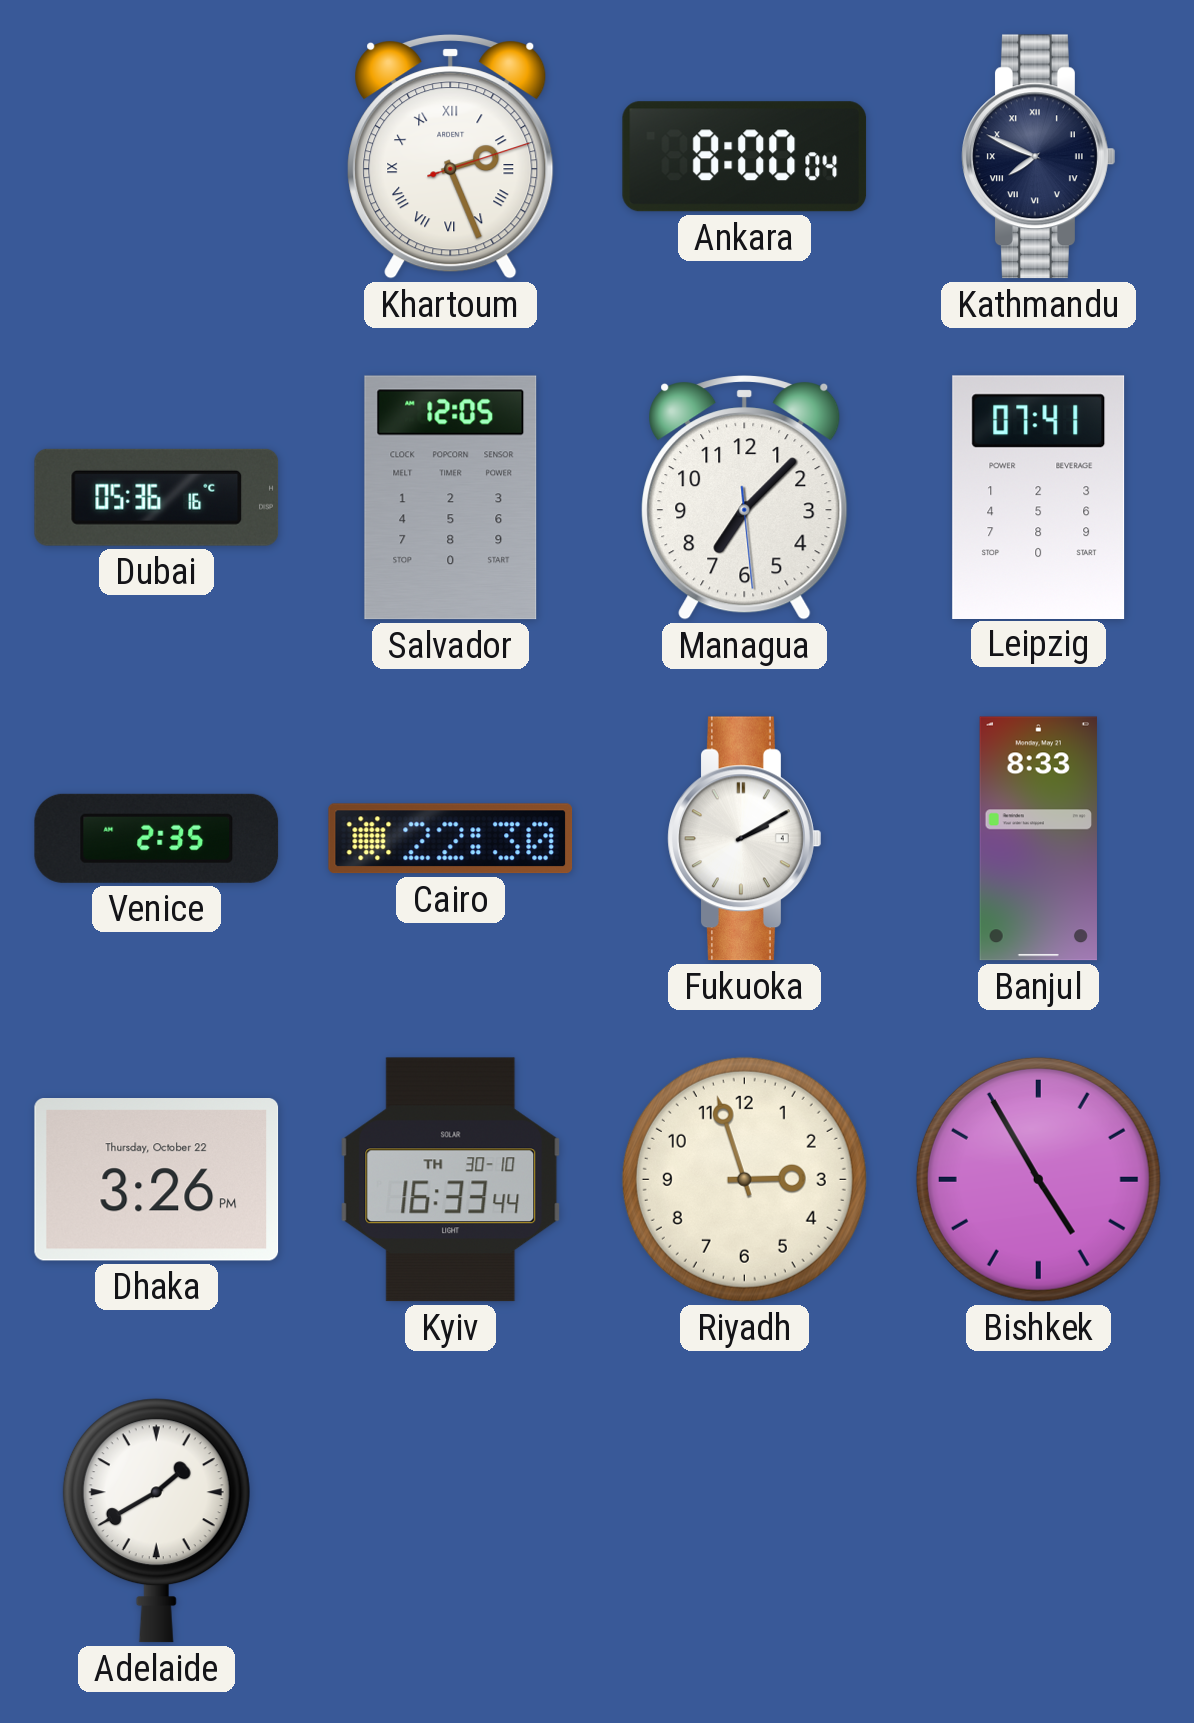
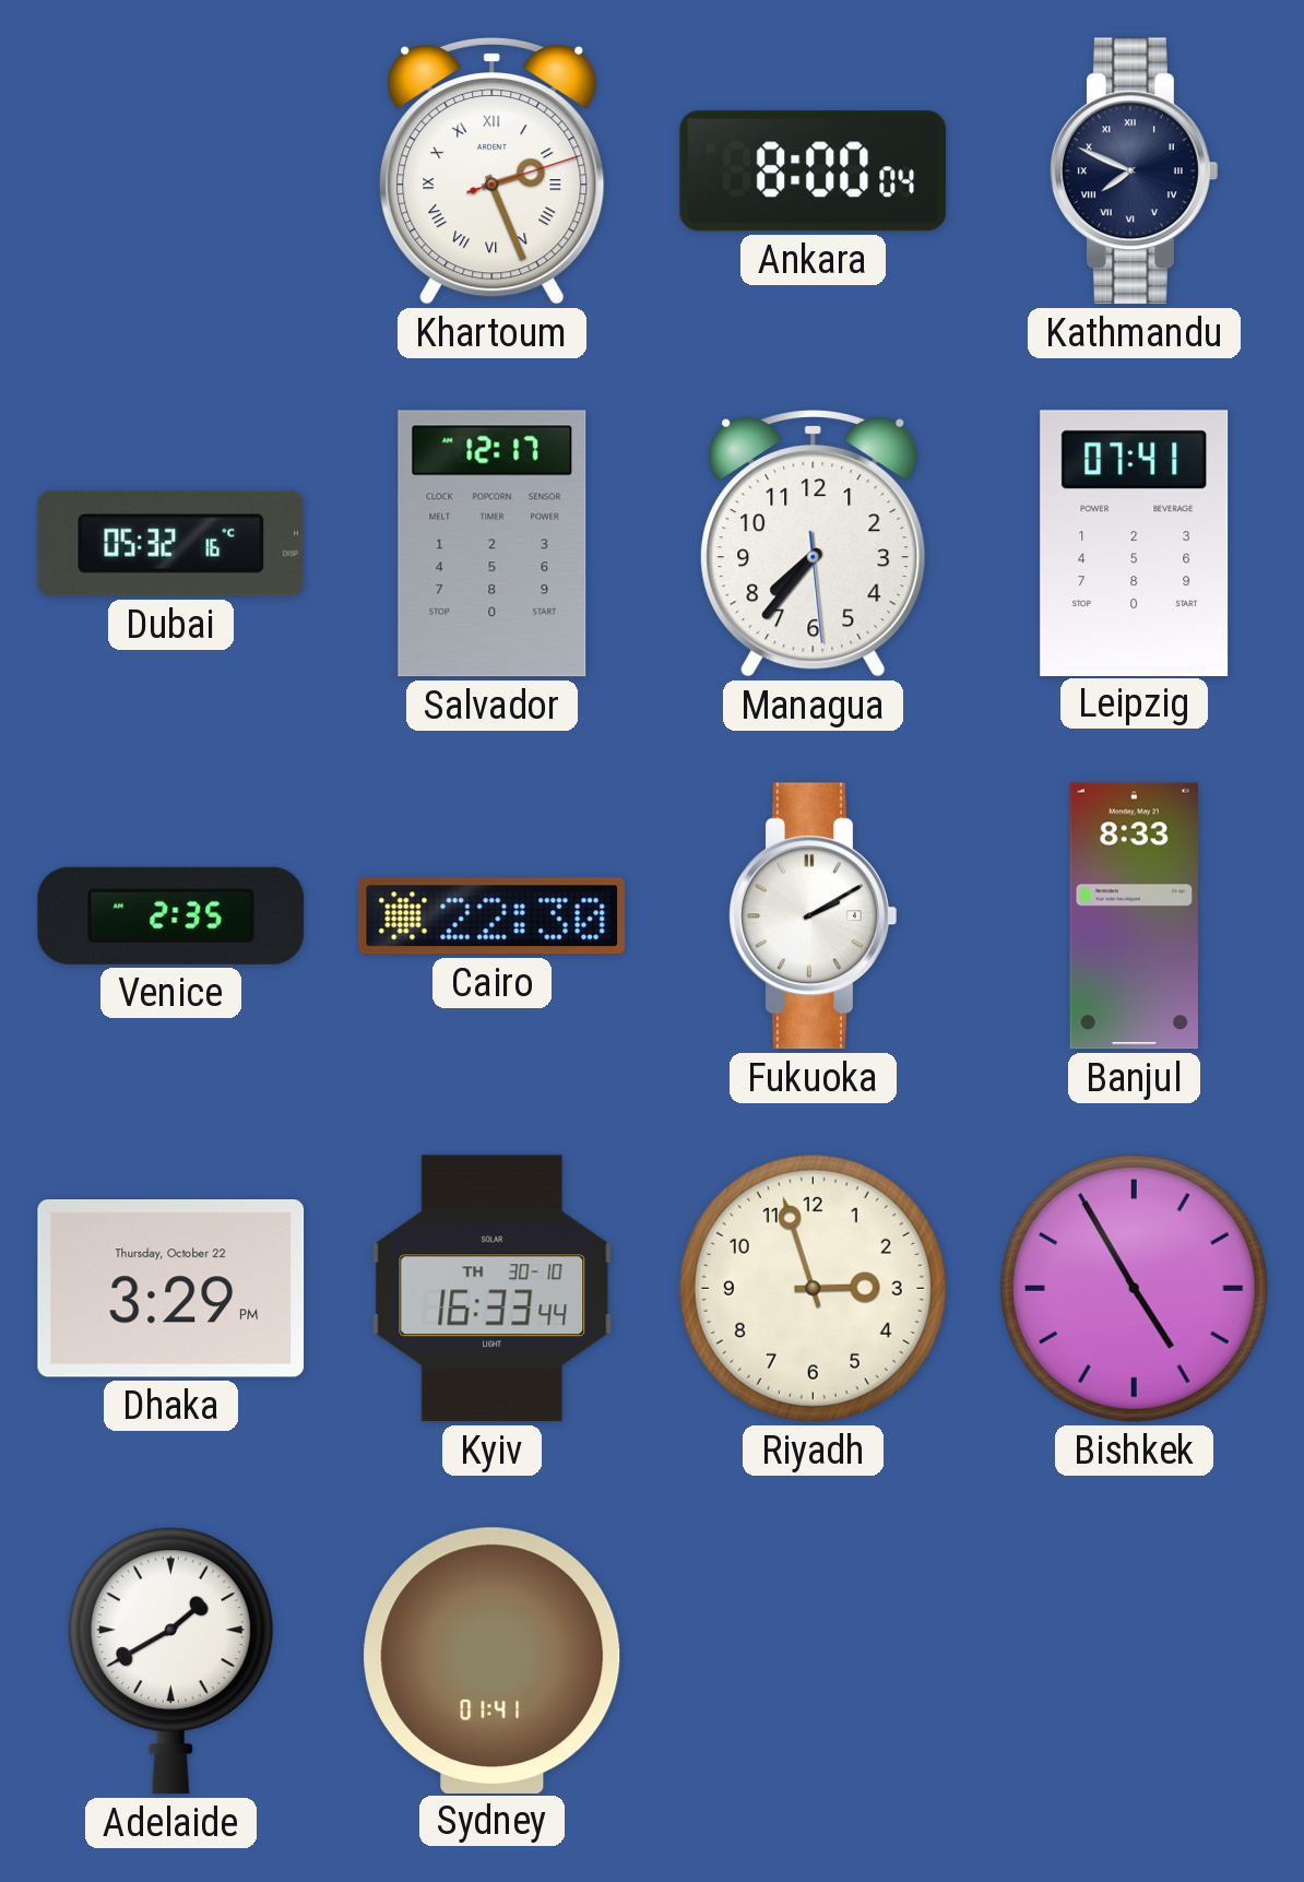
Dubai: 05:36 -> 05:32
Salvador: 12:05 -> 12:17
Managua: 7:07 -> 7:36
Dhaka: 3:26 -> 3:29
Sydney: none -> 01:41
